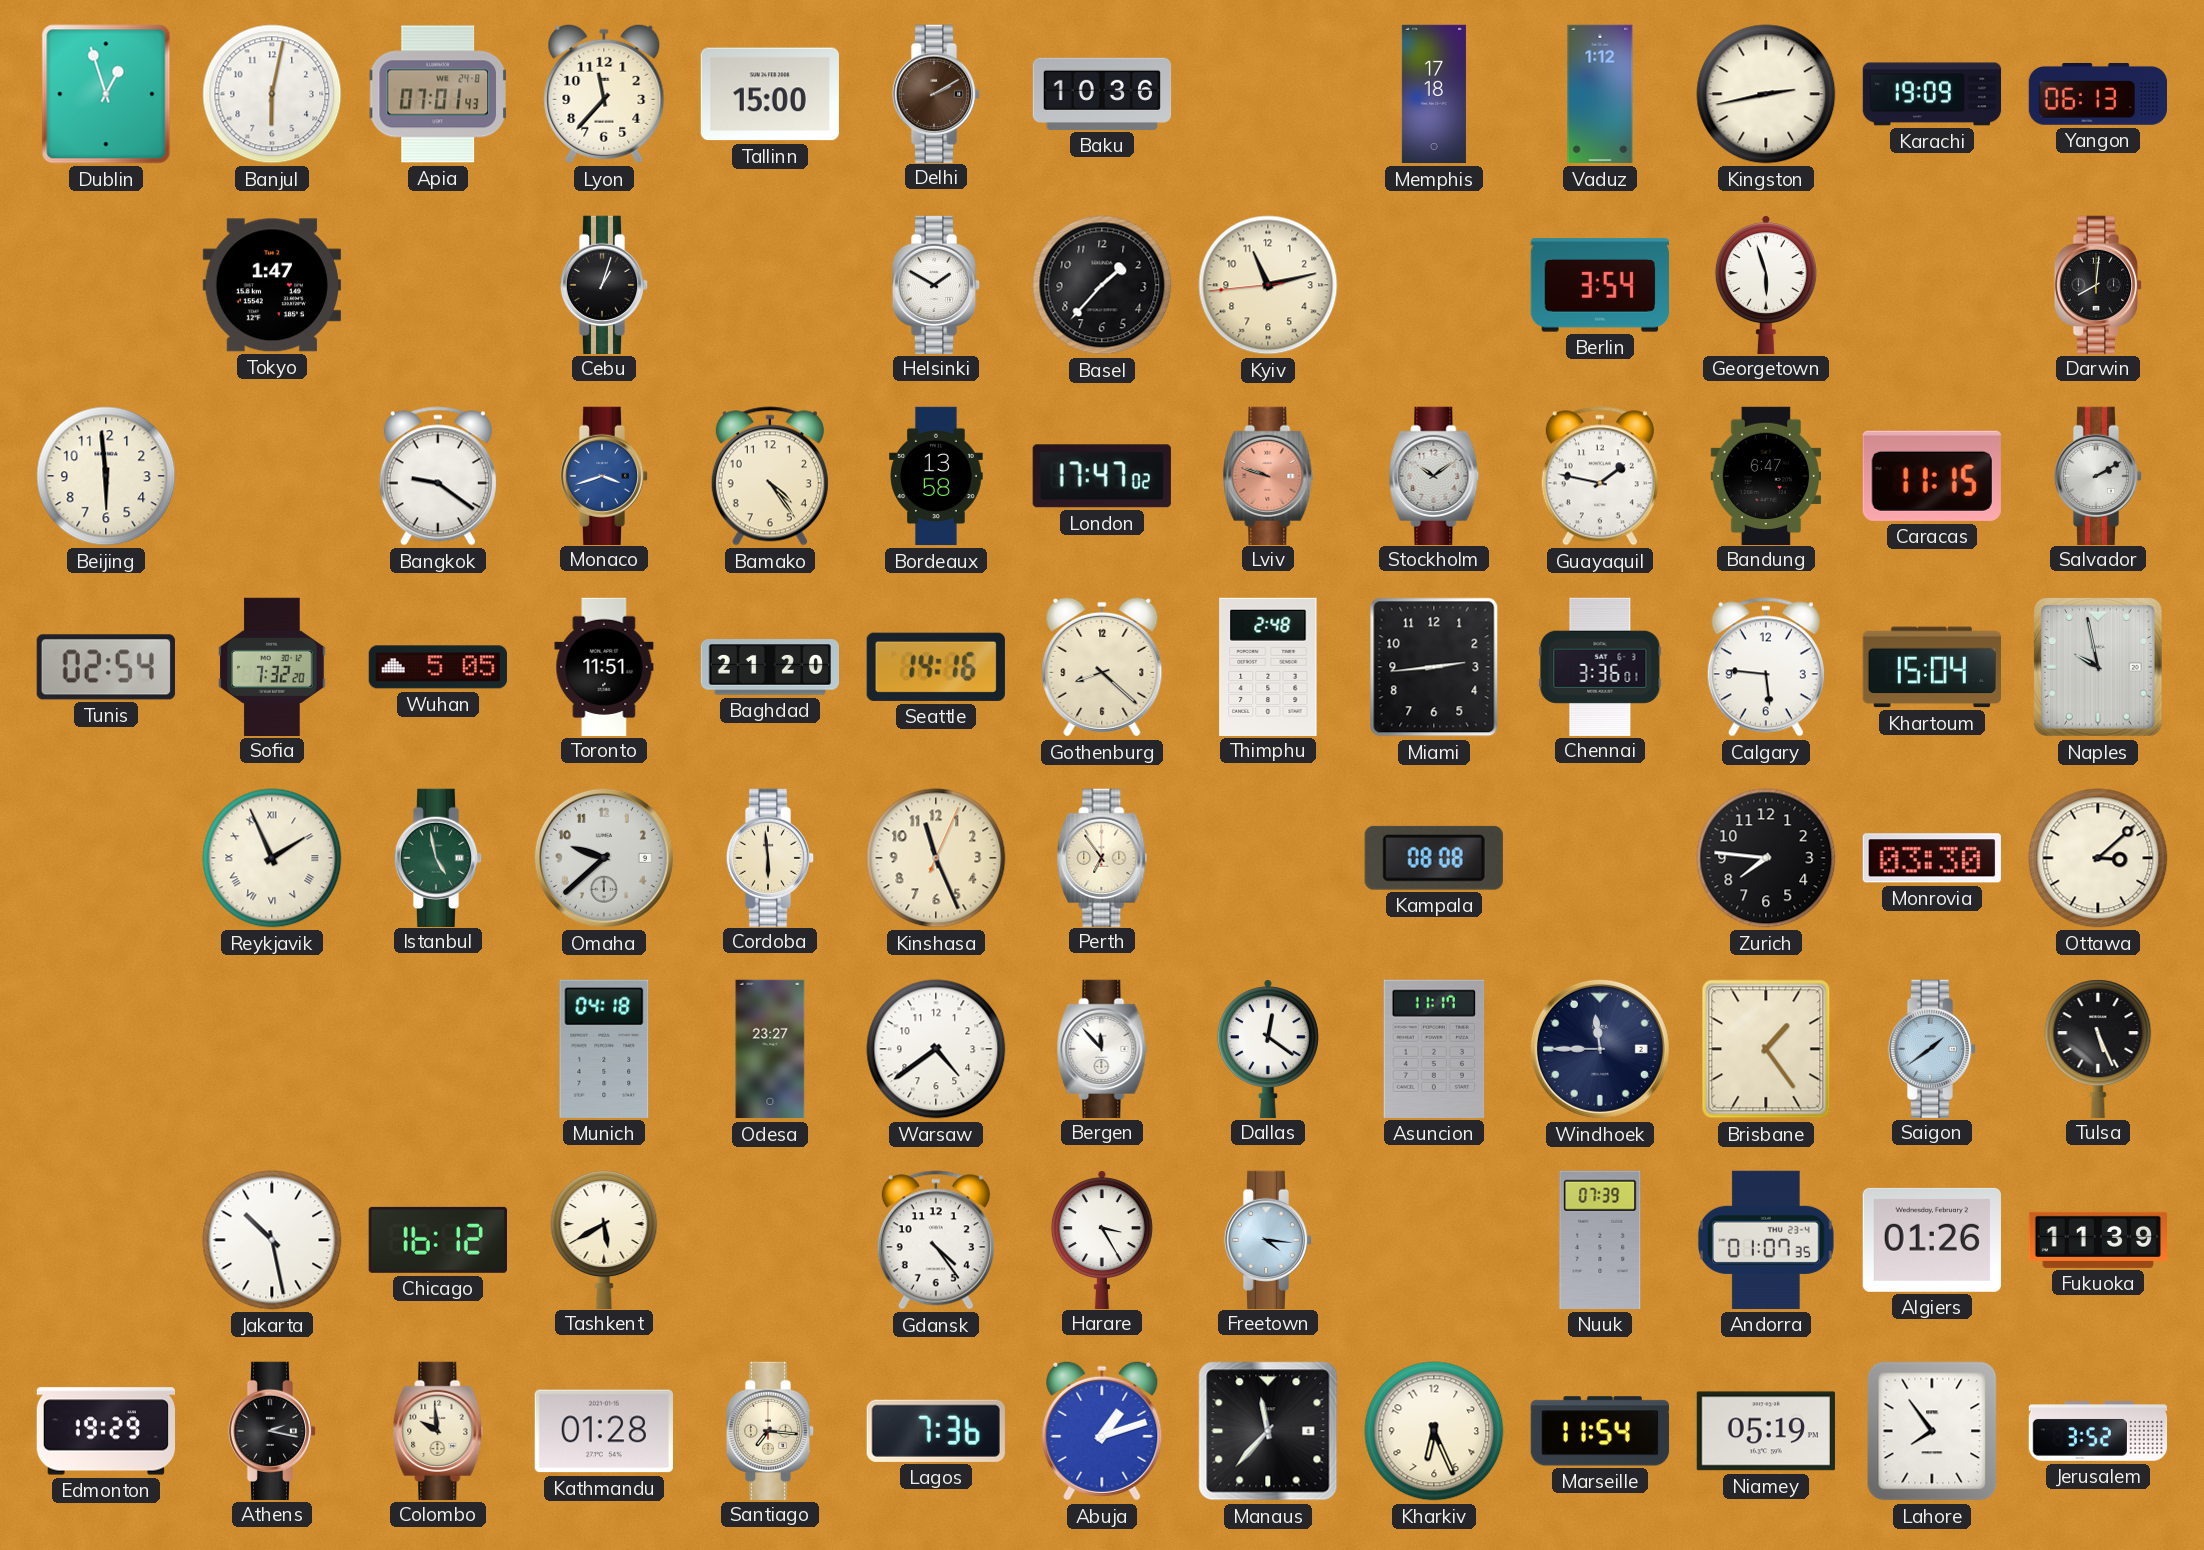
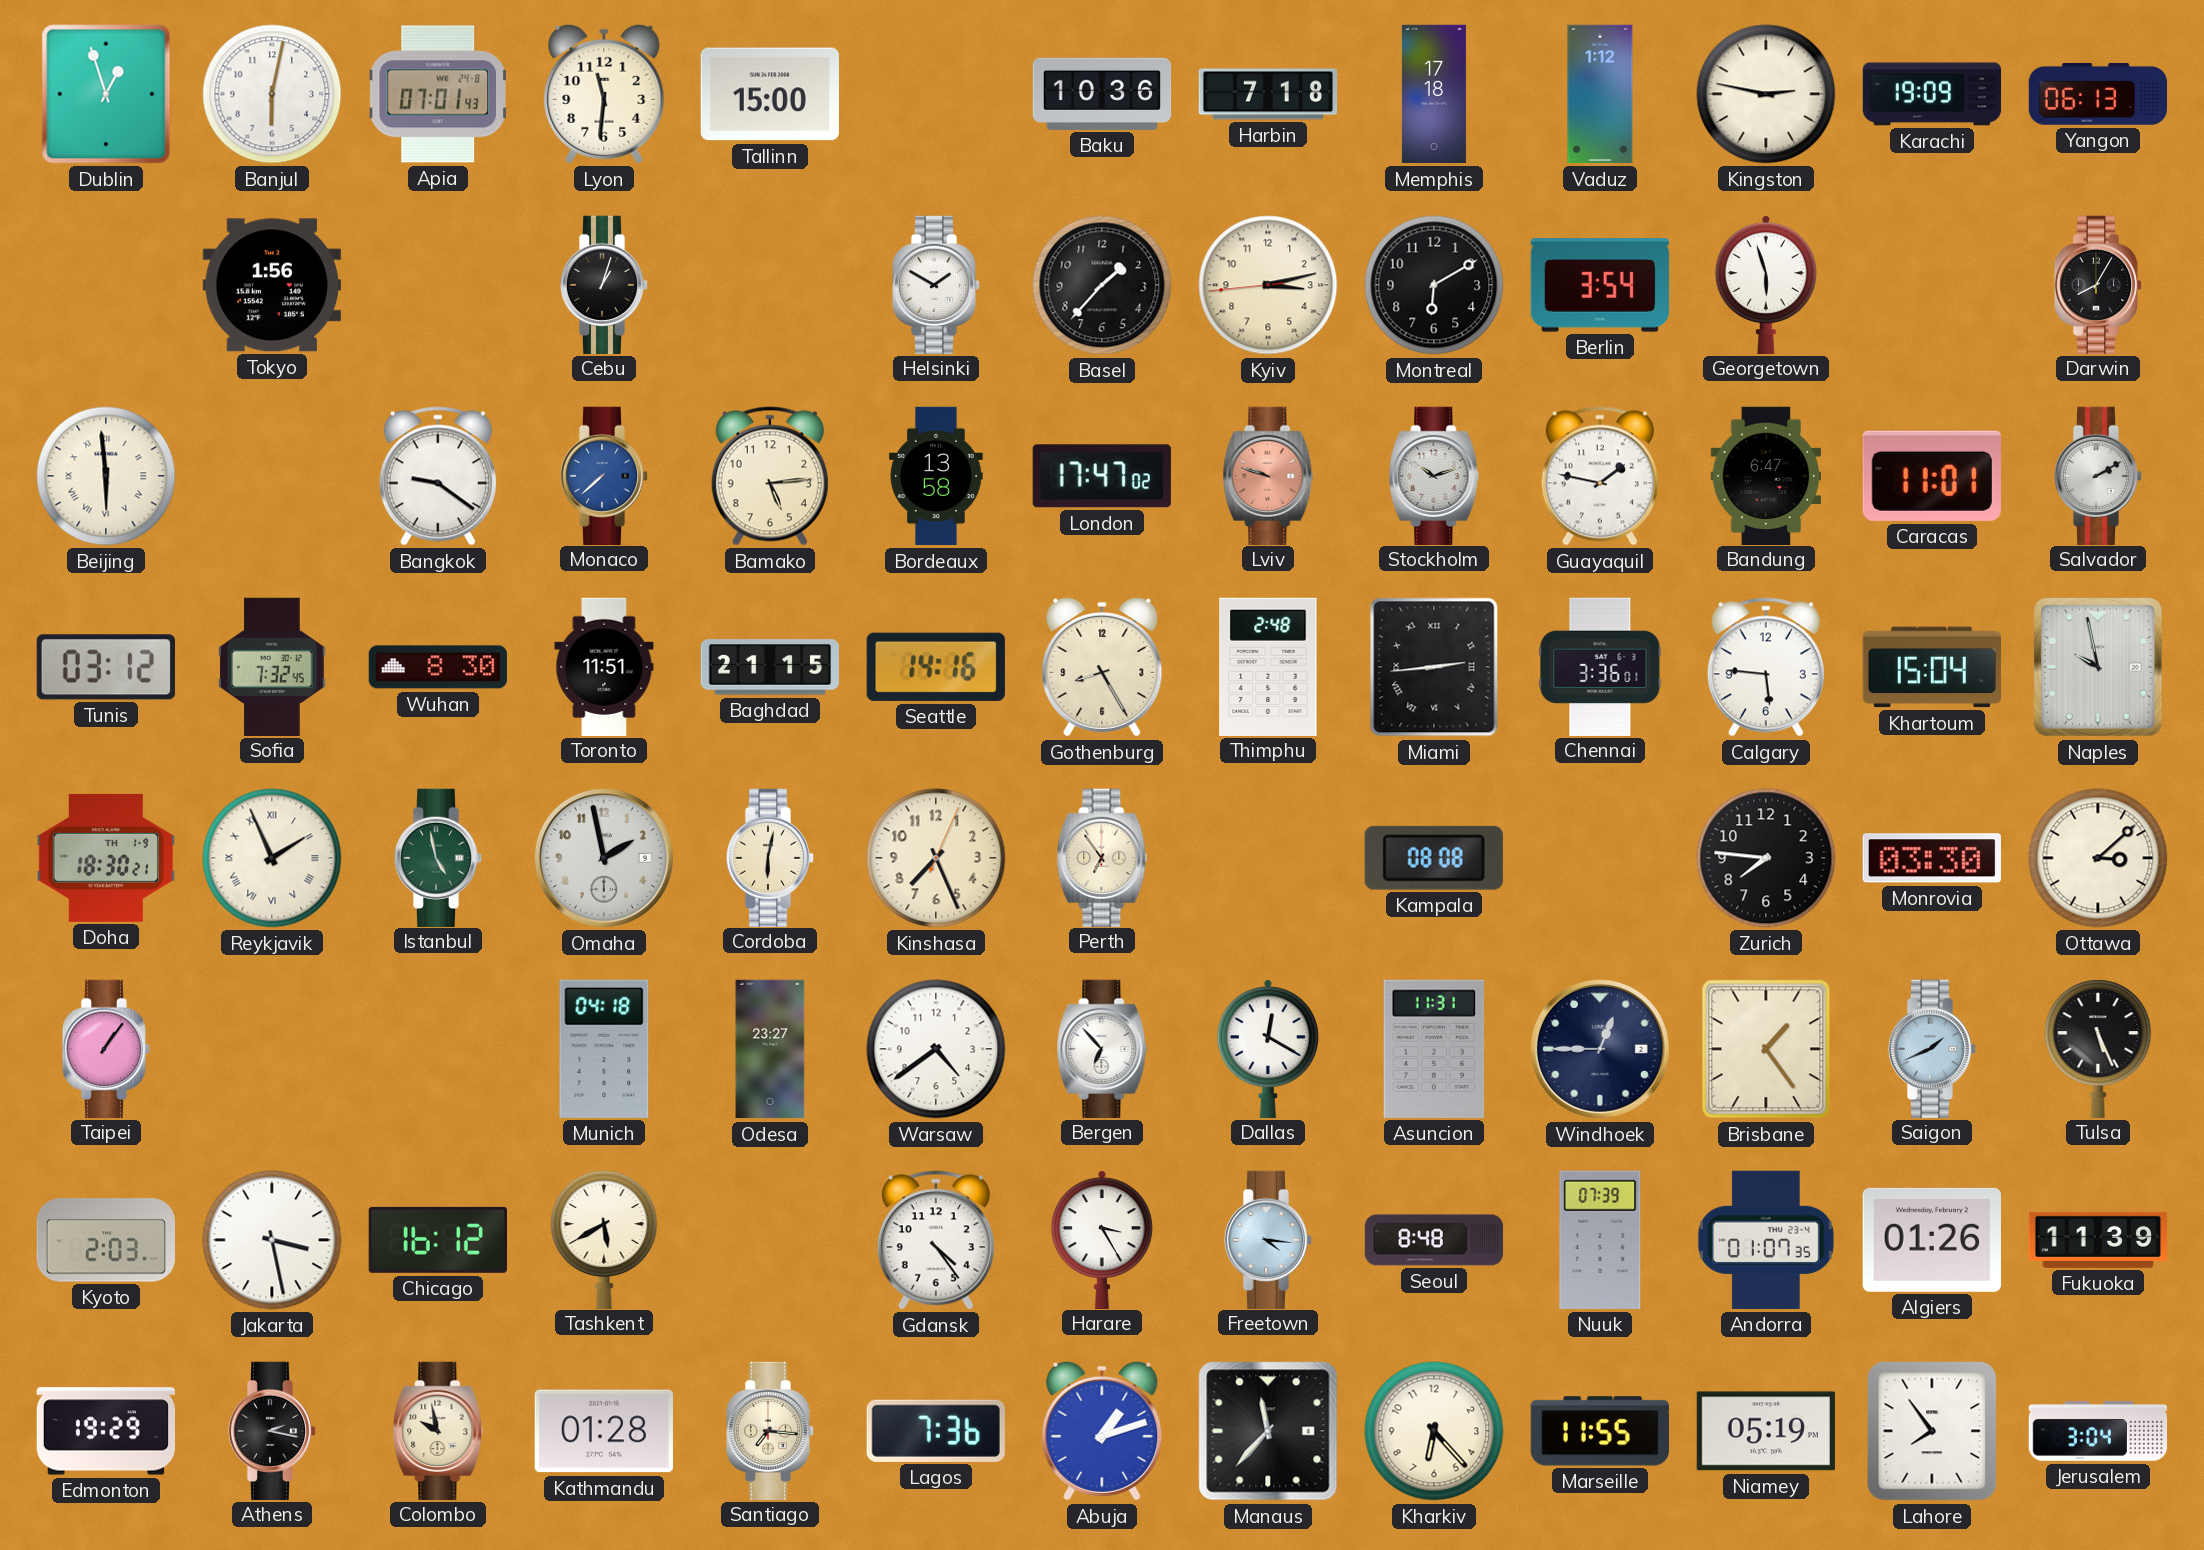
Lyon: 11:37 -> 11:31
Delhi: 2:10 -> none
Harbin: none -> 7:18
Kingston: 2:43 -> 2:47
Tokyo: 1:47 -> 1:56
Kyiv: 11:12 -> 3:12
Montreal: none -> 6:10
Darwin: 8:01 -> 8:05
Beijing numerals: Arabic -> Roman
Monaco: 3:42 -> 7:38
Bamako: 4:24 -> 5:14
Stockholm: 10:09 -> 10:12
Caracas: 11:15 -> 11:01
Tunis: 02:54 -> 03:12
Sofia: 7:32:20 -> 7:32:45
Wuhan: 5:05 -> 8:30
Baghdad: 21:20 -> 21:15
Gothenburg: 8:22 -> 8:25
Miami numerals: Arabic -> Roman
Doha: none -> 18:30
Omaha: 9:38 -> 1:58
Cordoba: 5:59 -> 6:02
Kinshasa: 11:26 -> 7:26
Taipei: none -> 1:06
Bergen: 11:53 -> 6:53
Dallas: 12:21 -> 12:20
Asuncion: 11:17 -> 11:31
Windhoek: 11:45 -> 12:45
Saigon: 1:39 -> 1:41
Kyoto: none -> 2:03
Jakarta: 10:28 -> 3:28
Seoul: none -> 8:48
Colombo: 9:59 -> 9:58
Kharkiv: 6:26 -> 6:23
Marseille: 11:54 -> 11:55
Jerusalem: 3:52 -> 3:04
